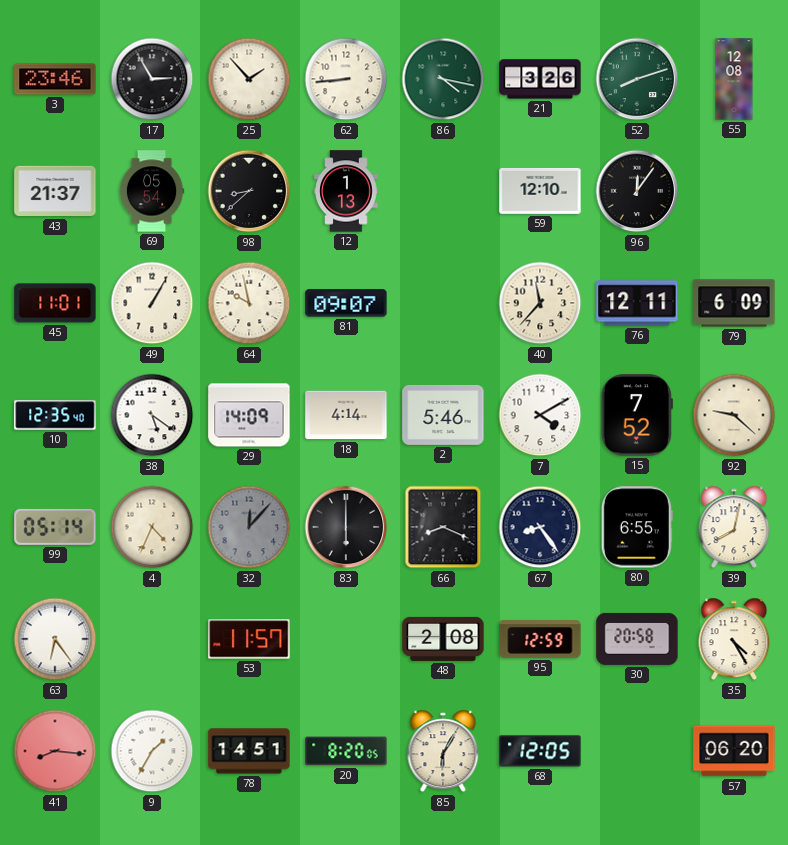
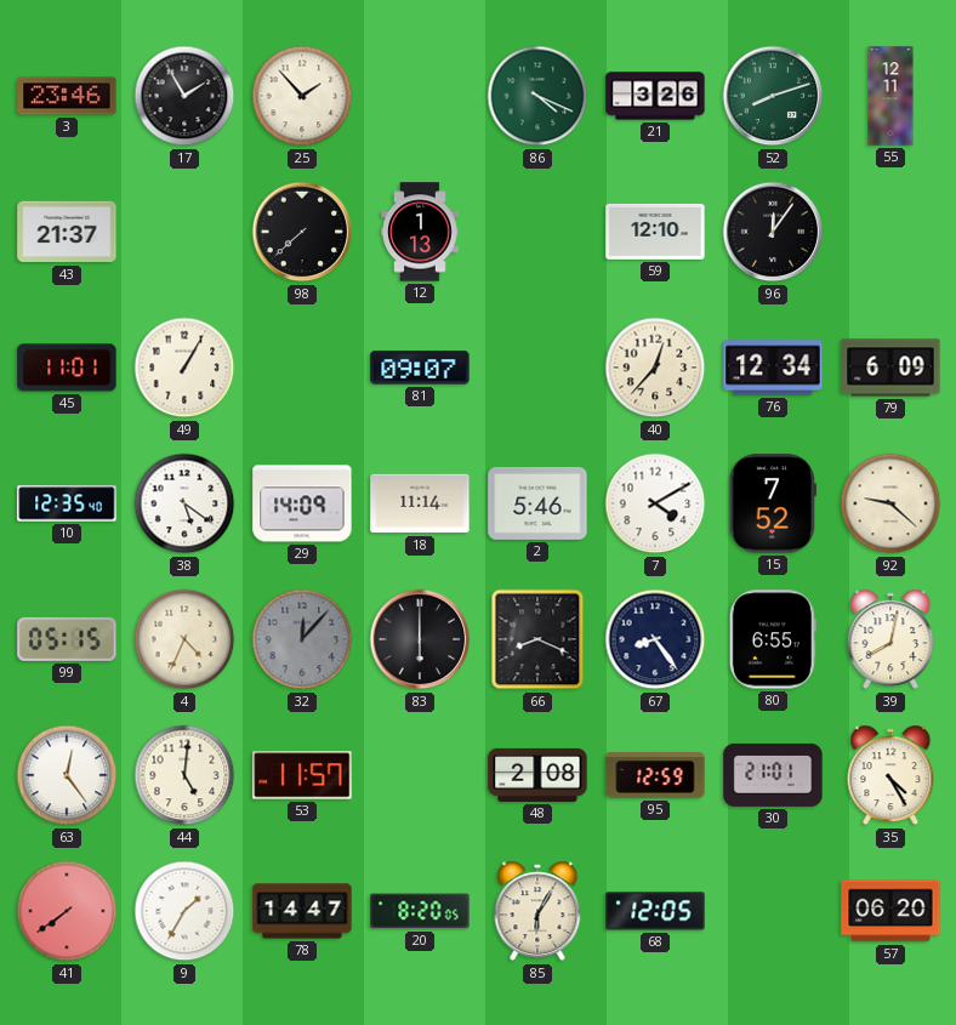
17: 2:55 -> 1:55
62: 8:44 -> none
86: 4:17 -> 4:19
55: 12:08 -> 12:11
69: 05:54 -> none
98: 8:38 -> 7:38
64: 9:58 -> none
40: 11:37 -> 12:37
76: 12:11 -> 12:34
18: 4:14 -> 11:14
99: 05:14 -> 05:15
63: 6:24 -> 12:24
44: none -> 5:01
30: 20:58 -> 21:01
41: 8:16 -> 7:39
78: 14:51 -> 14:47
